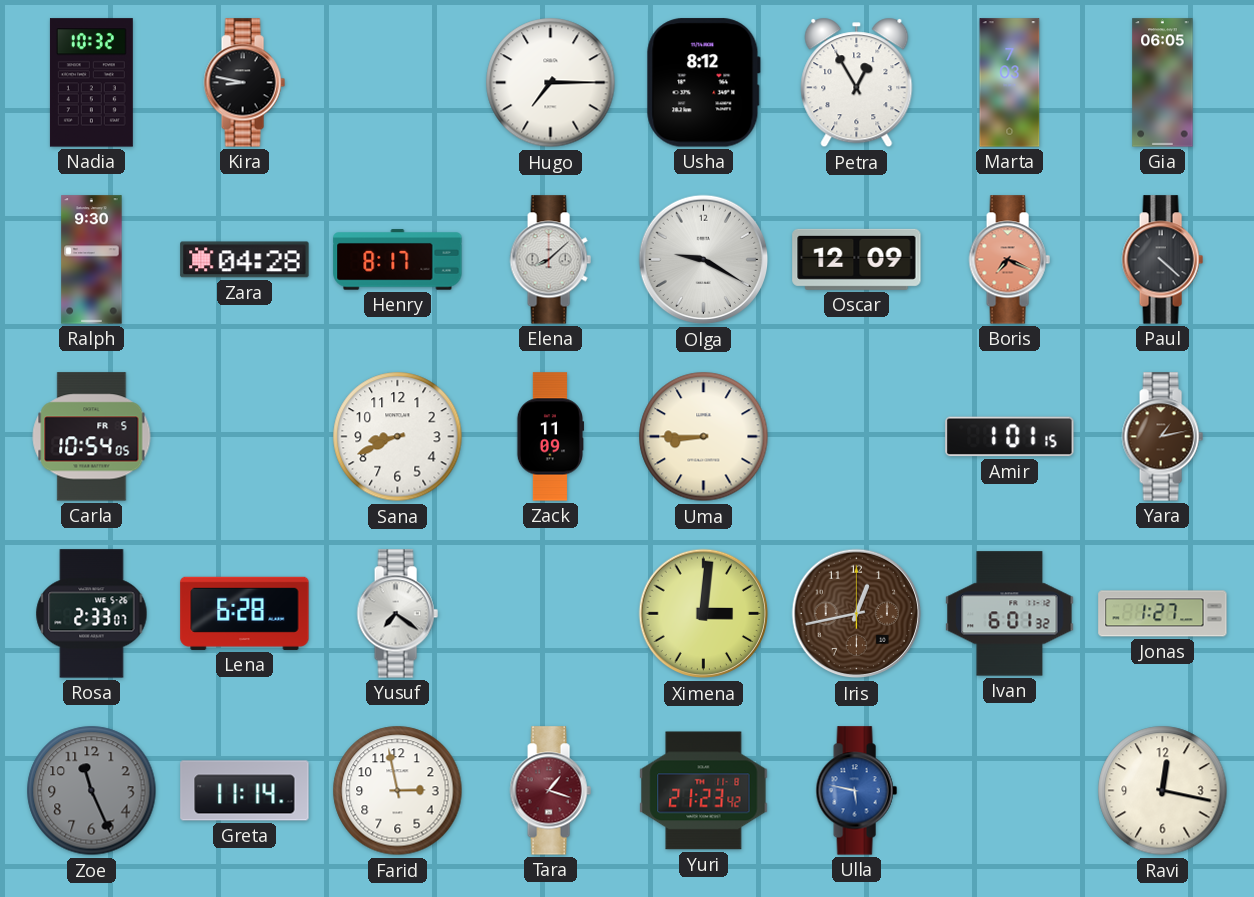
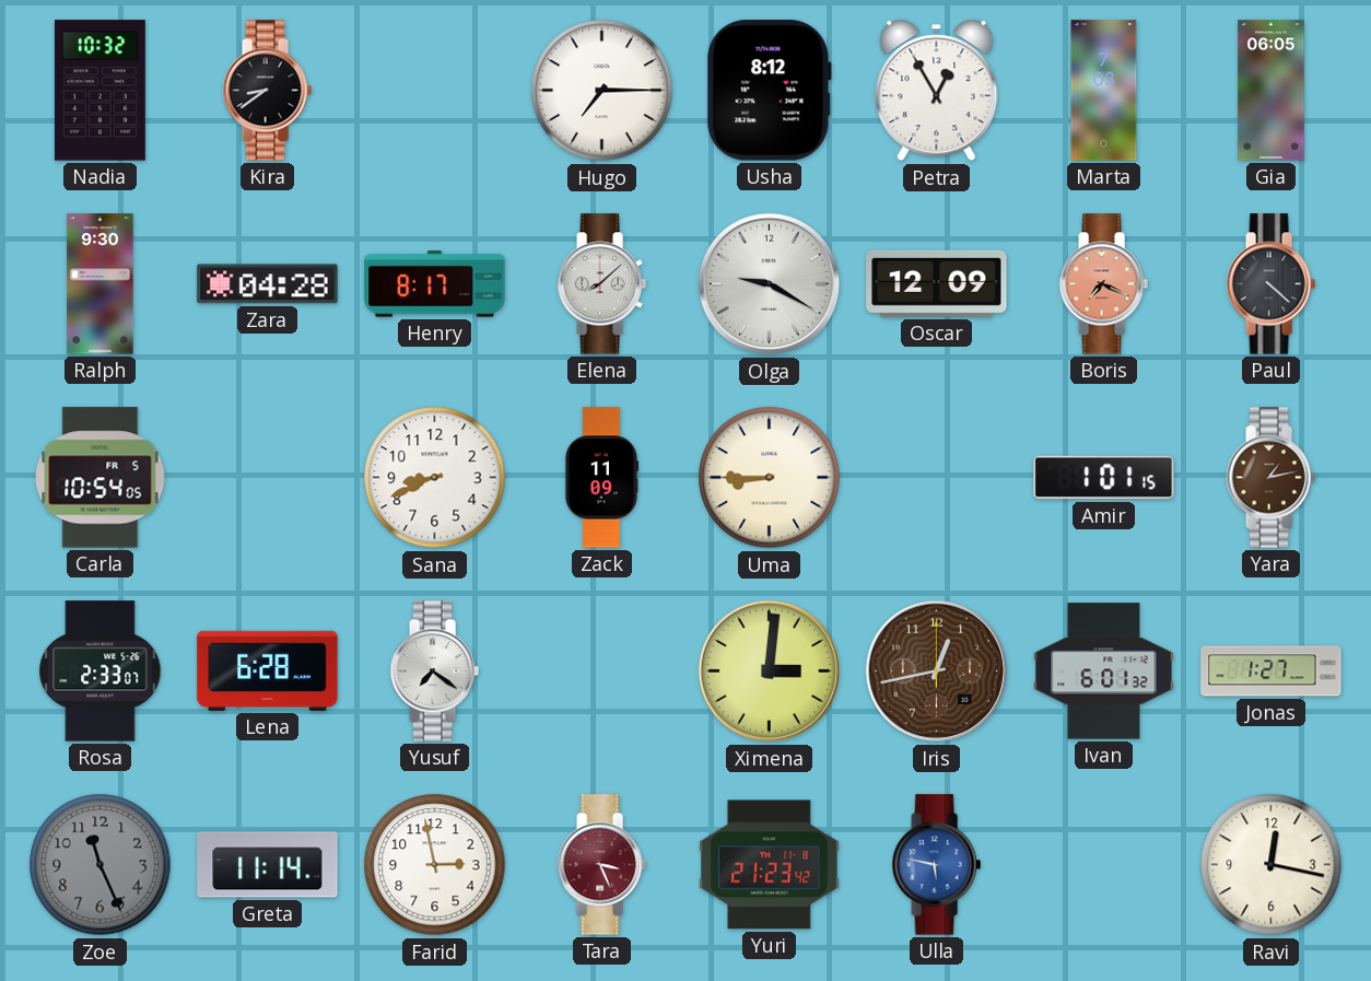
Kira: 8:47 -> 8:39
Tara: 1:18 -> 3:26
